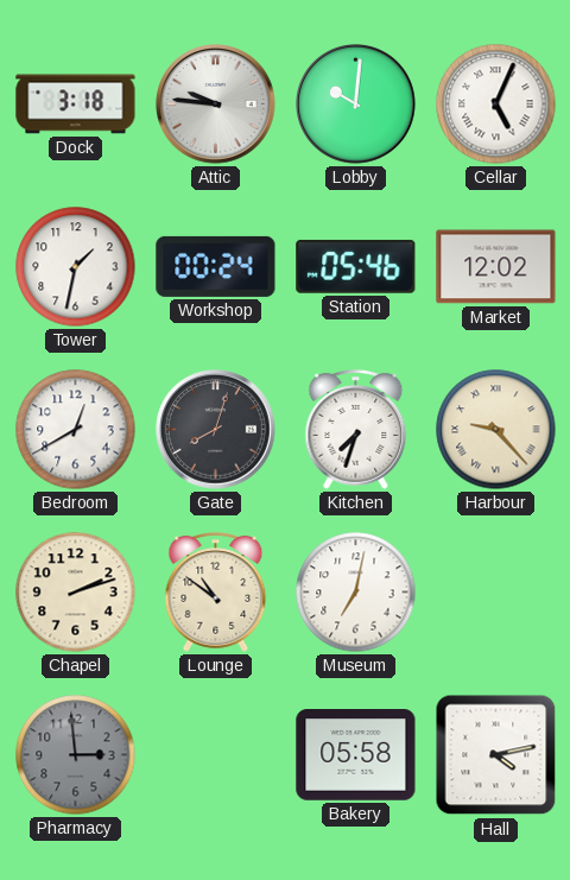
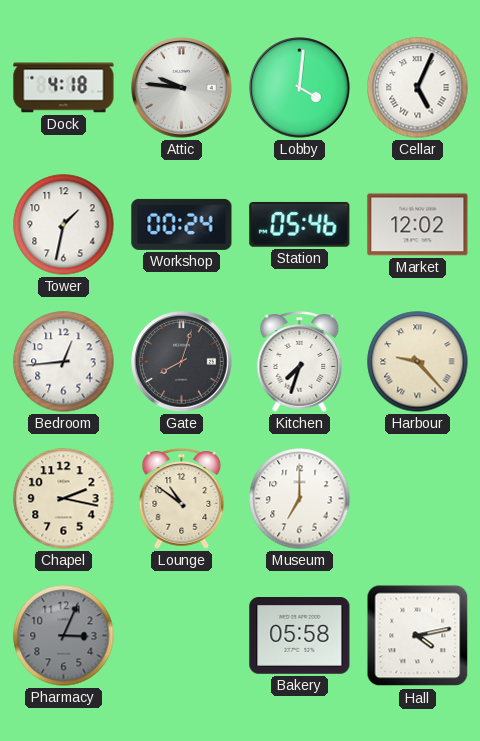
Dock: 3:18 -> 4:18
Lobby: 10:01 -> 4:01
Bedroom: 12:40 -> 12:44
Chapel: 2:12 -> 2:17
Museum: 7:02 -> 7:00
Pharmacy: 2:59 -> 3:04
